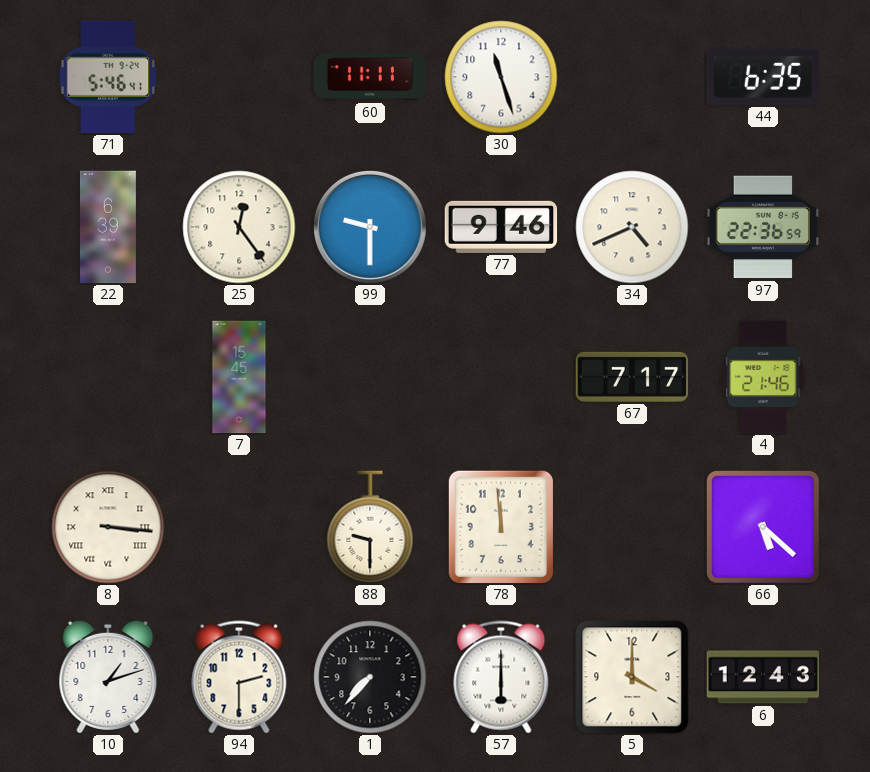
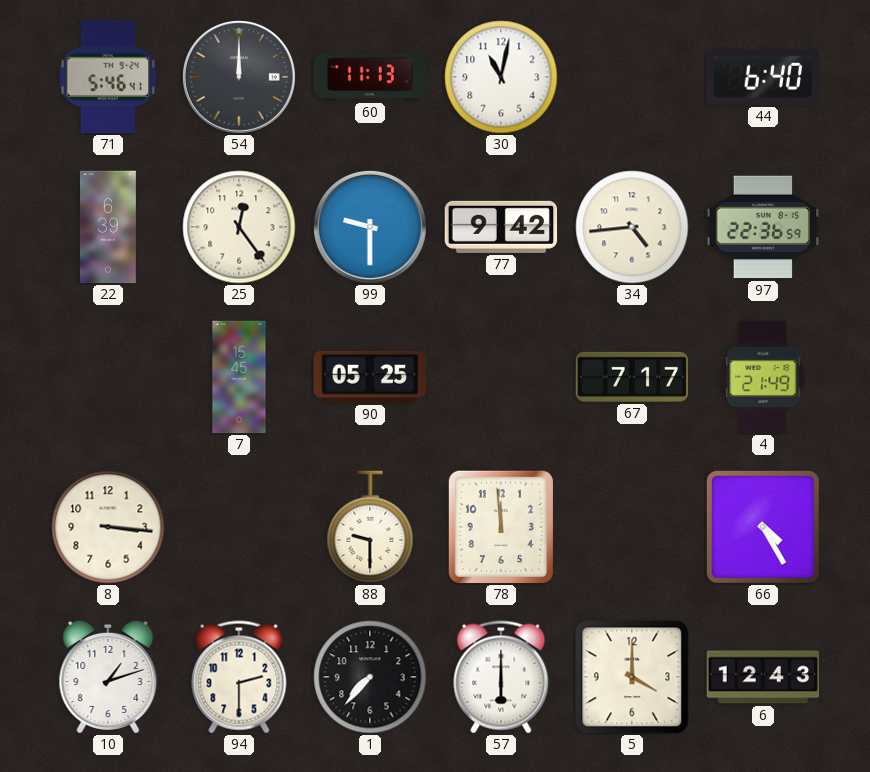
54: none -> 12:00
60: 11:11 -> 11:13
30: 11:27 -> 11:02
44: 6:35 -> 6:40
77: 9:46 -> 9:42
34: 4:41 -> 4:44
90: none -> 05:25
4: 21:46 -> 21:49
8 numerals: Roman -> Arabic
66: 5:22 -> 4:25
